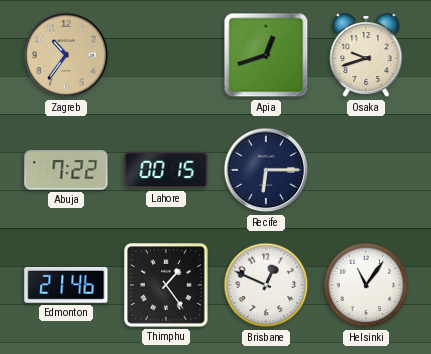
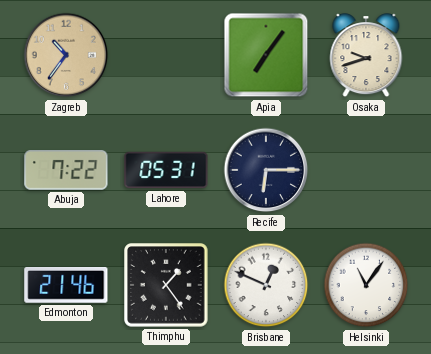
Apia: 12:42 -> 7:06
Lahore: 00:15 -> 05:31
